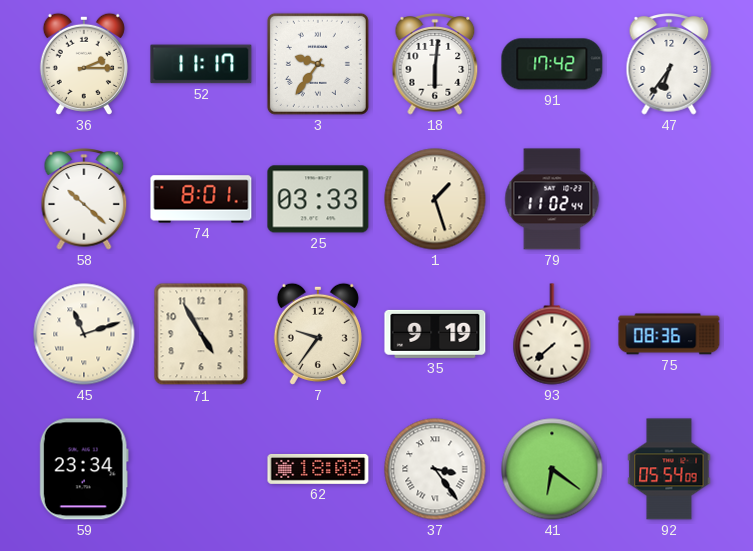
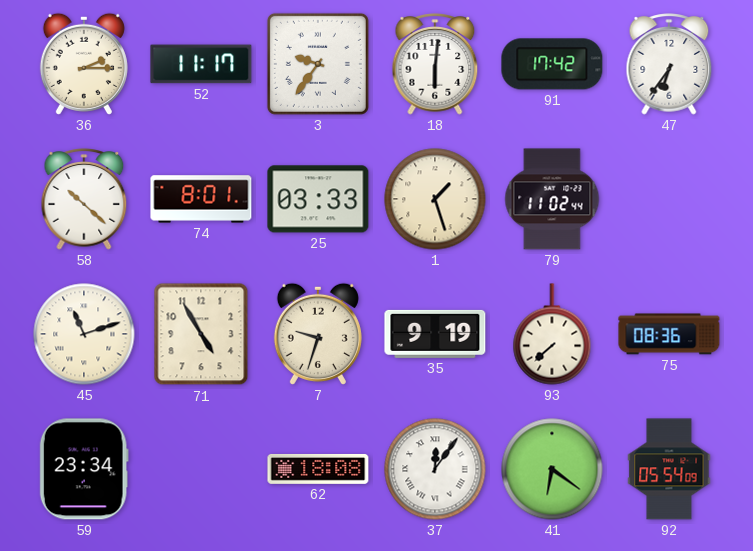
7: 9:36 -> 9:33
37: 3:24 -> 12:06
